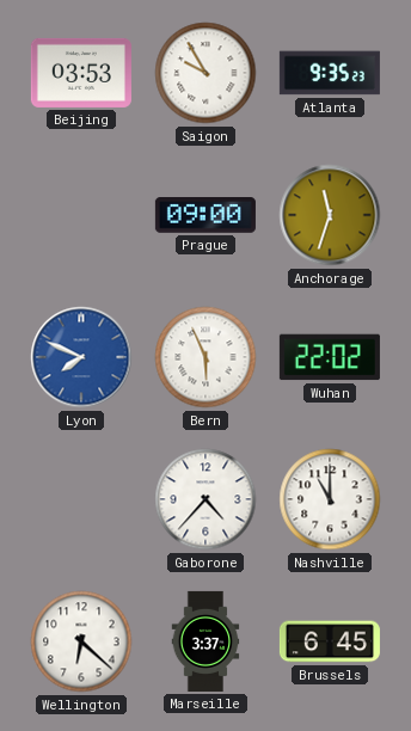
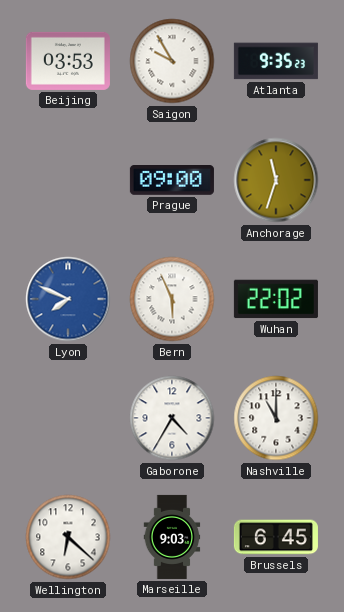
Gaborone: 4:37 -> 4:35
Marseille: 3:37 -> 9:03
